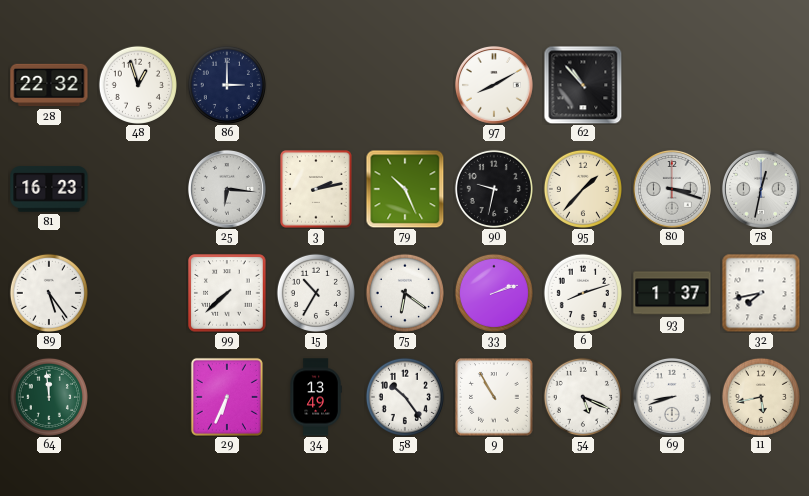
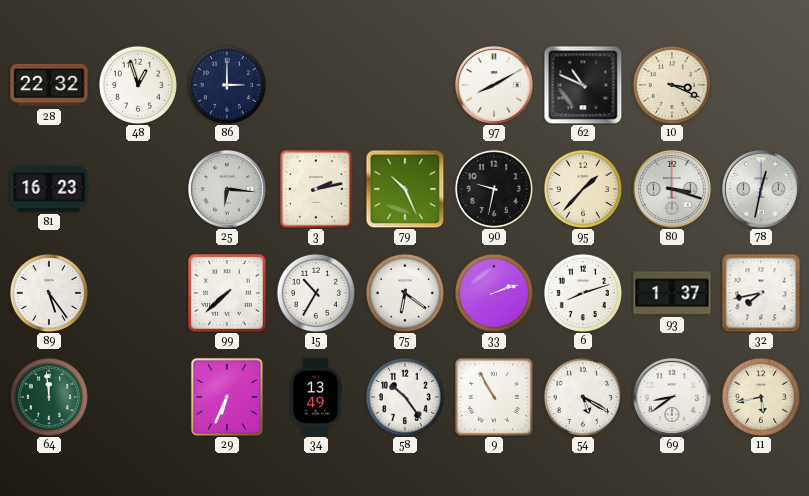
62: 10:53 -> 10:49
10: none -> 3:19
54: 5:19 -> 5:20
69: 8:42 -> 8:39
